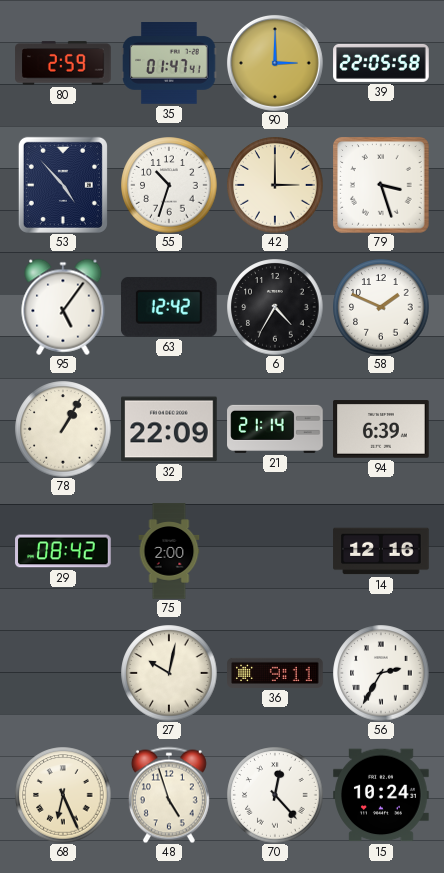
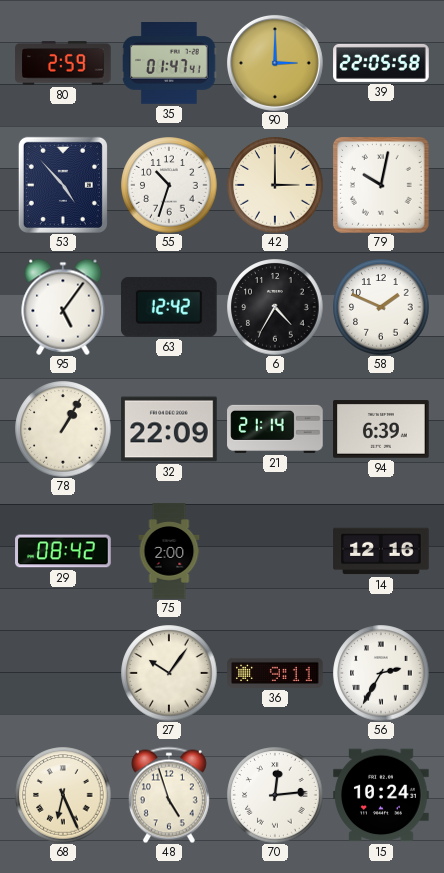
79: 3:27 -> 10:02
27: 10:02 -> 10:06
70: 12:23 -> 12:14
